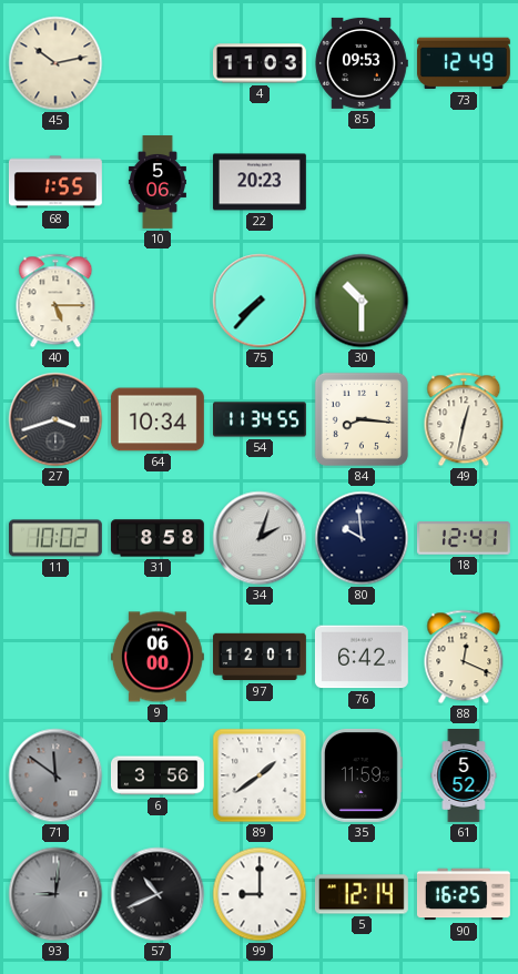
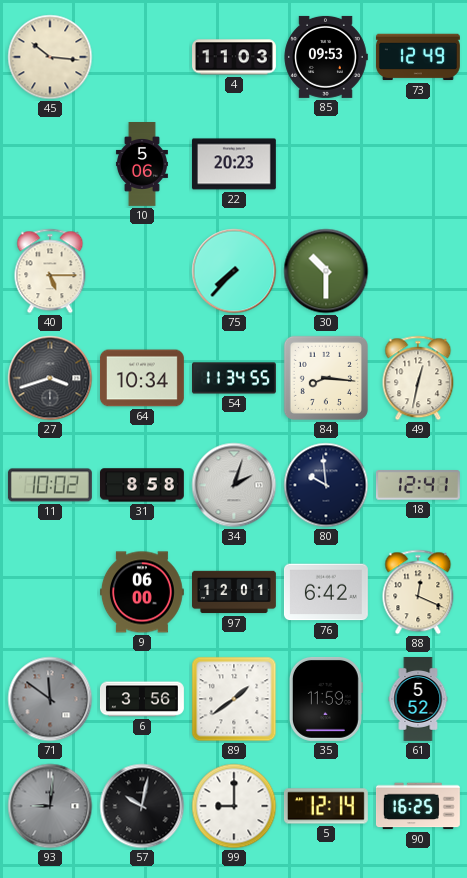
45: 10:13 -> 10:16
68: 1:55 -> none
57: 10:41 -> 10:02
